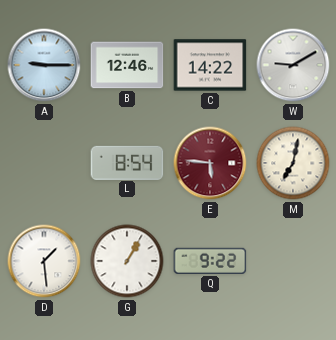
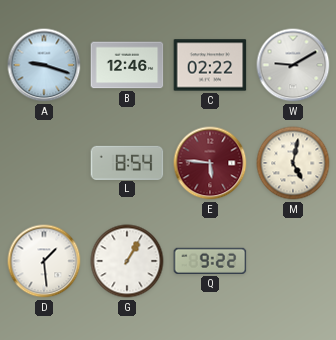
A: 9:15 -> 9:18
C: 14:22 -> 02:22
M: 7:02 -> 5:02
